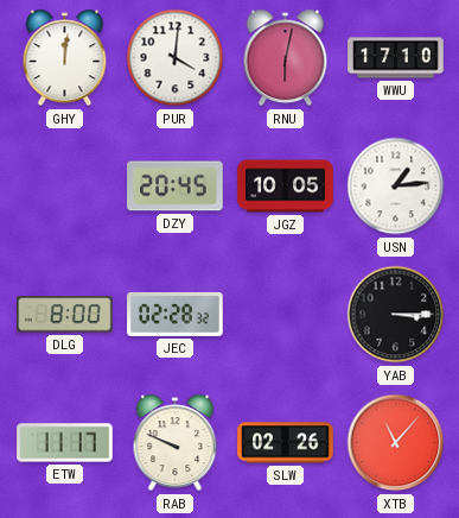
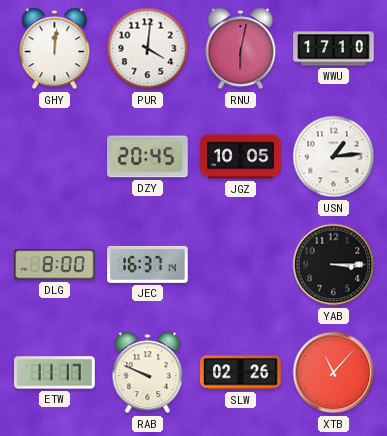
JEC: 02:28 -> 16:37
